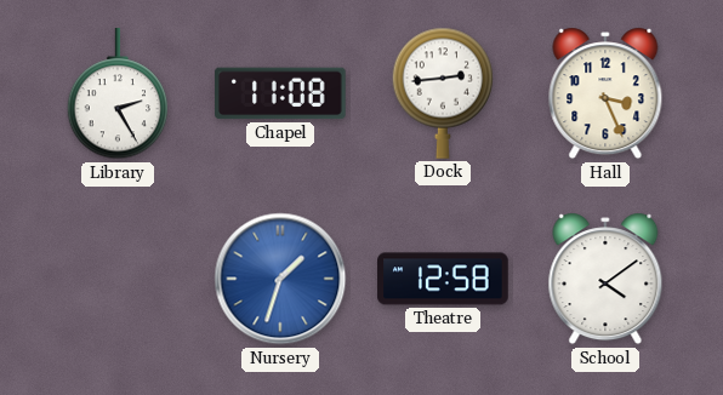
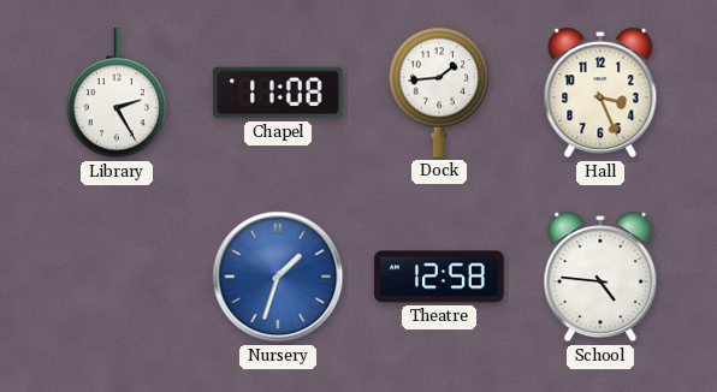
Dock: 2:44 -> 1:44
School: 4:09 -> 4:46
